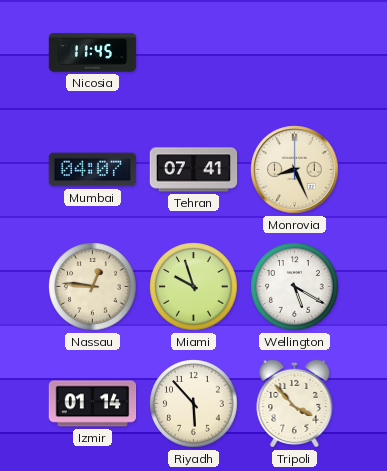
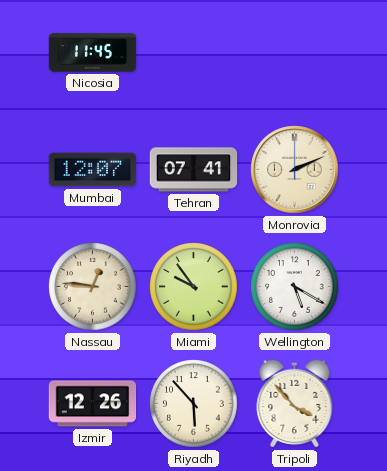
Mumbai: 04:07 -> 12:07
Monrovia: 8:26 -> 2:11
Miami: 9:57 -> 9:54
Izmir: 01:14 -> 12:26
